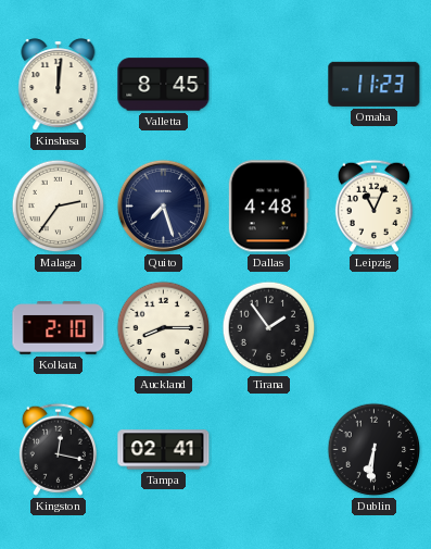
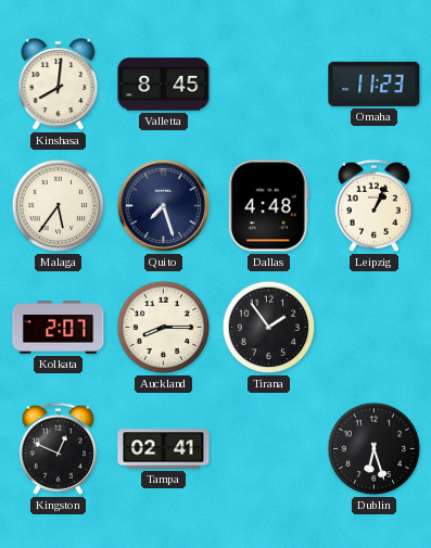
Kinshasa: 12:01 -> 8:01
Malaga: 2:36 -> 5:36
Leipzig: 11:04 -> 1:04
Kolkata: 2:10 -> 2:07
Kingston: 12:17 -> 12:49
Dublin: 6:31 -> 6:27
